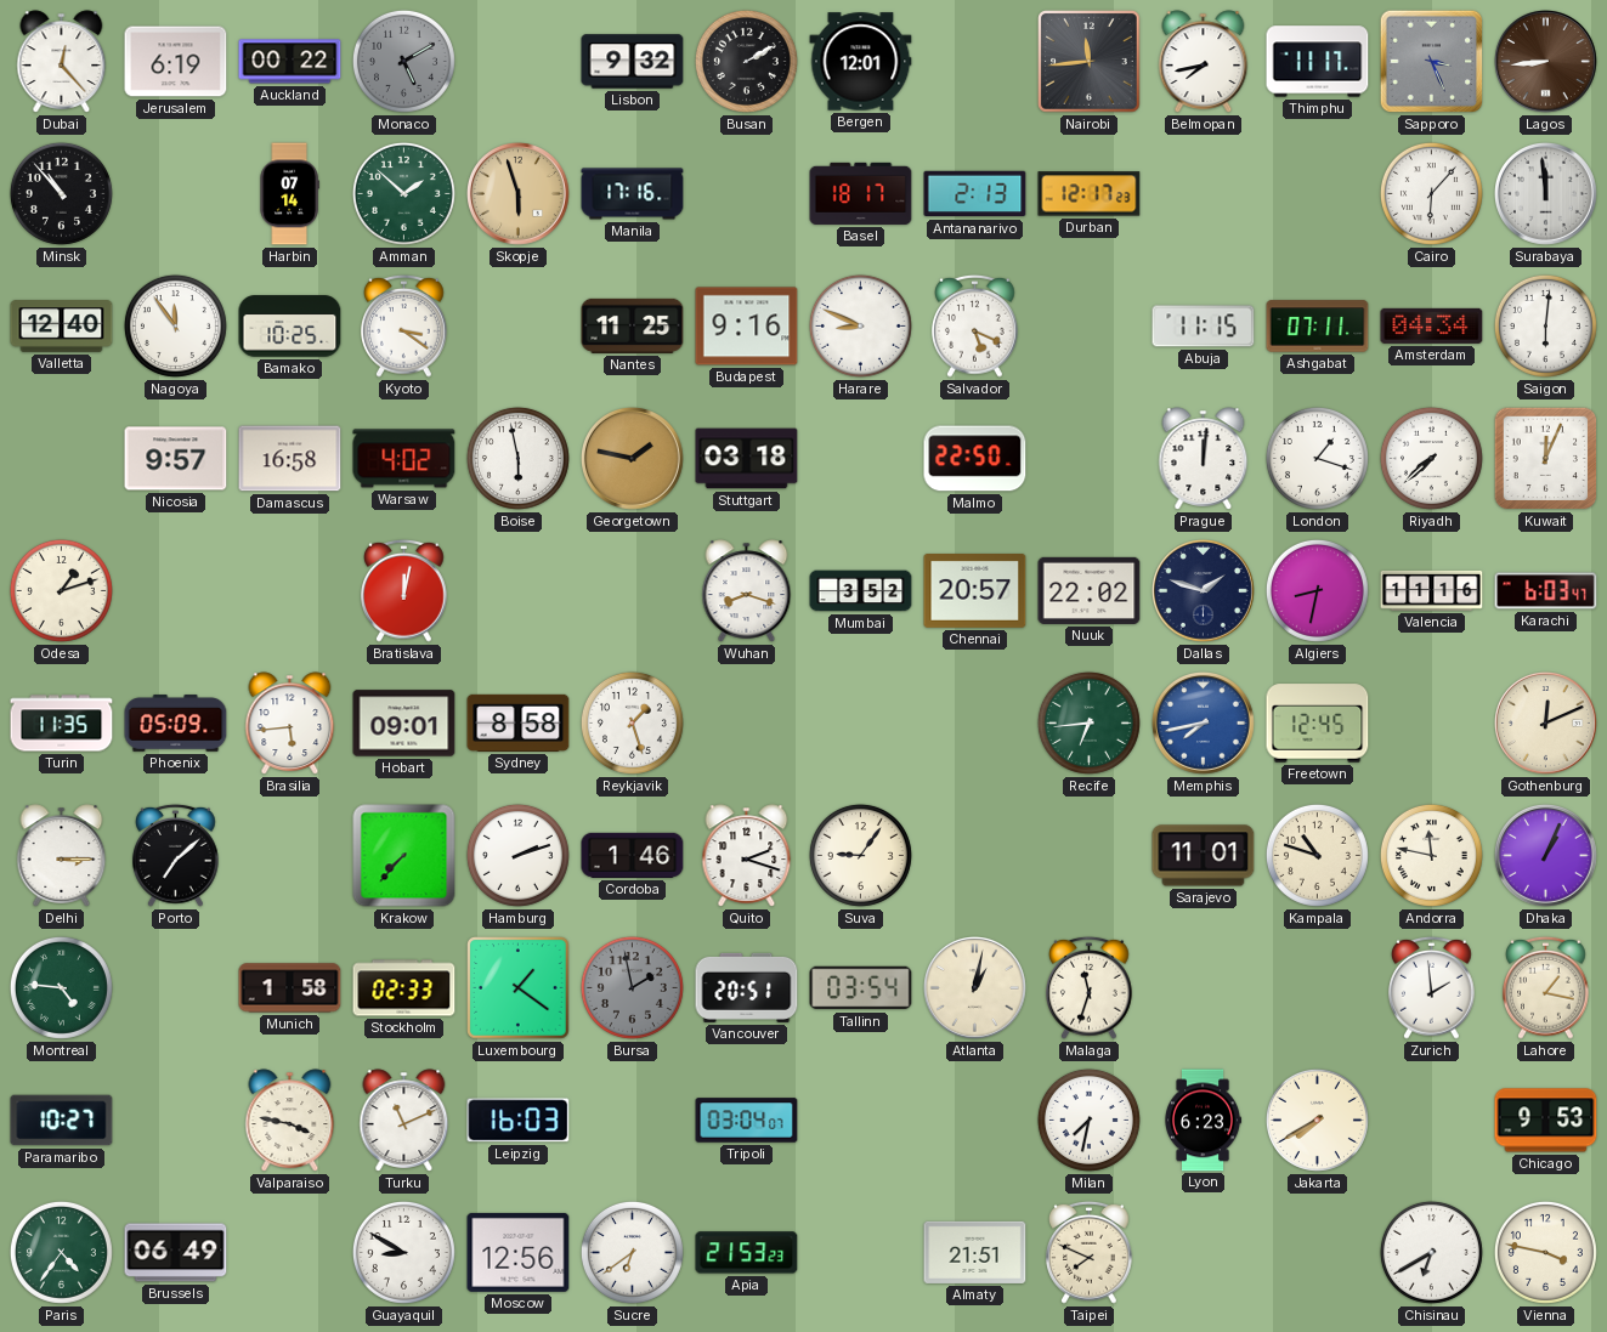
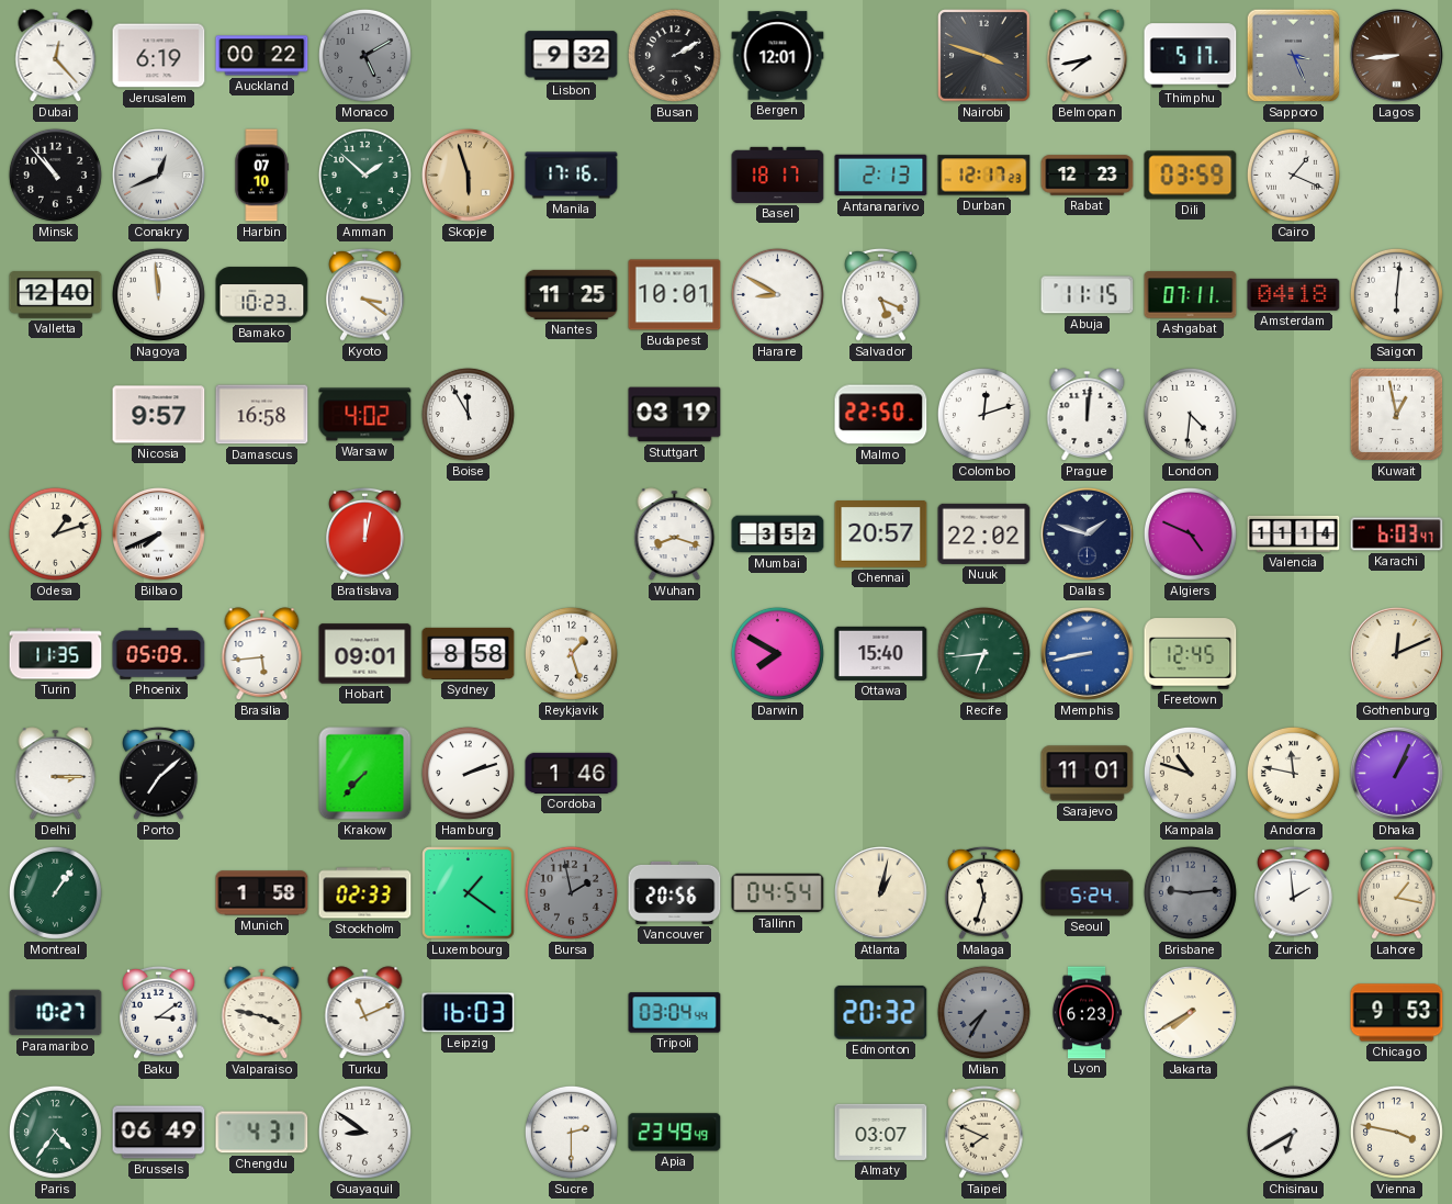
Nairobi: 11:44 -> 3:48
Thimphu: 11:17 -> 5:17
Conakry: none -> 12:41
Harbin: 07:14 -> 07:10
Rabat: none -> 12:23
Dili: none -> 03:59
Cairo: 6:07 -> 1:19
Surabaya: 11:59 -> none
Nagoya: 11:54 -> 11:59
Bamako: 10:25 -> 10:23
Budapest: 9:16 -> 10:01
Harare: 8:49 -> 8:50
Amsterdam: 04:34 -> 04:18
Boise: 5:58 -> 11:55
Georgetown: 1:47 -> none
Stuttgart: 03:18 -> 03:19
Colombo: none -> 12:12
London: 1:18 -> 4:31
Riyadh: 7:38 -> none
Kuwait: 12:04 -> 12:58
Bilbao: none -> 7:41
Algiers: 8:32 -> 4:49
Valencia: 11:16 -> 11:14
Darwin: none -> 7:50
Ottawa: none -> 15:40
Memphis: 7:43 -> 8:43
Quito: 2:18 -> none
Suva: 9:06 -> none
Montreal: 4:46 -> 1:06
Vancouver: 20:51 -> 20:56
Tallinn: 03:54 -> 04:54
Seoul: none -> 5:24
Brisbane: none -> 9:14
Baku: none -> 3:09
Tripoli: 03:04:07 -> 03:04:44
Edmonton: none -> 20:32
Milan: 7:32 -> 7:35
Milan dial: white -> grey
Chengdu: none -> 4:31
Guayaquil: 8:50 -> 8:51
Moscow: 12:56 -> none
Sucre: 6:39 -> 2:30
Apia: 21:53 -> 23:49
Almaty: 21:51 -> 03:07
